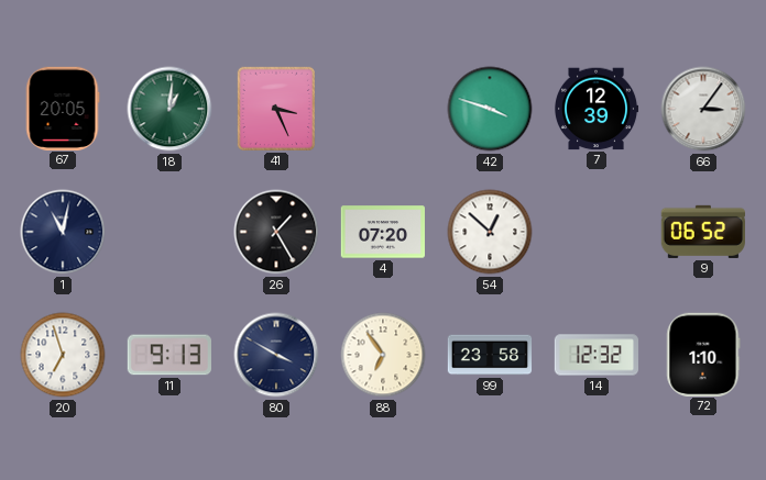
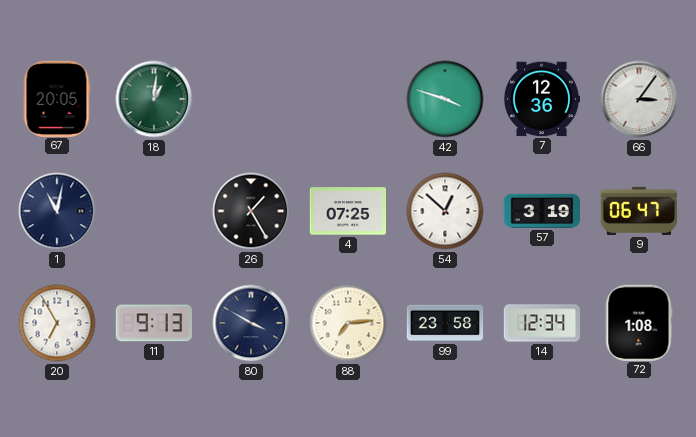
41: 3:26 -> none
7: 12:39 -> 12:36
4: 07:20 -> 07:25
57: none -> 3:19
9: 06:52 -> 06:47
20: 6:57 -> 6:55
88: 6:54 -> 7:14
14: 12:32 -> 12:34
72: 1:10 -> 1:08
